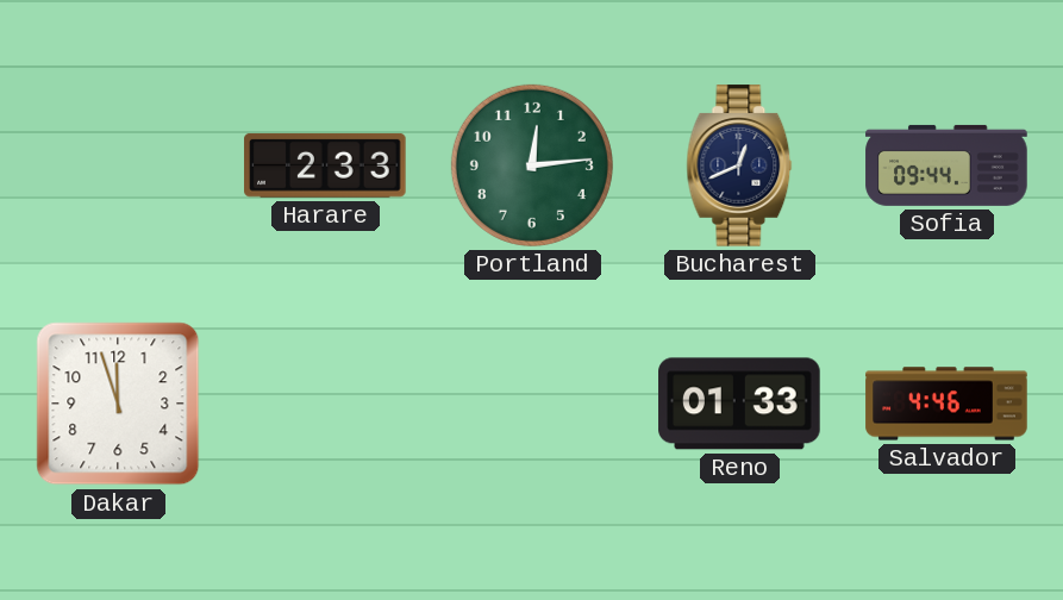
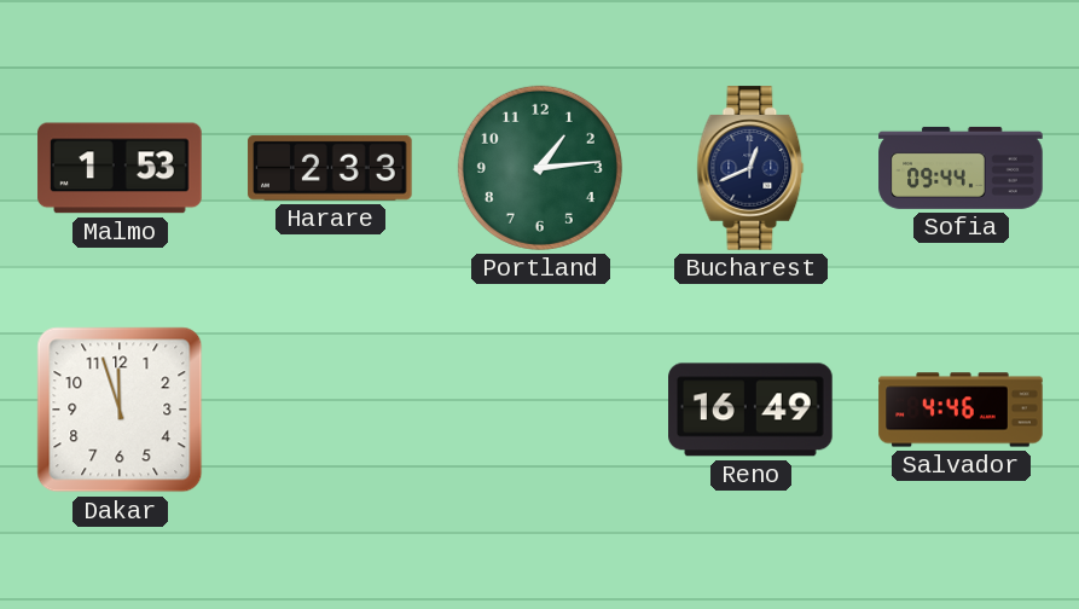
Malmo: none -> 1:53
Portland: 12:14 -> 1:14
Reno: 01:33 -> 16:49
